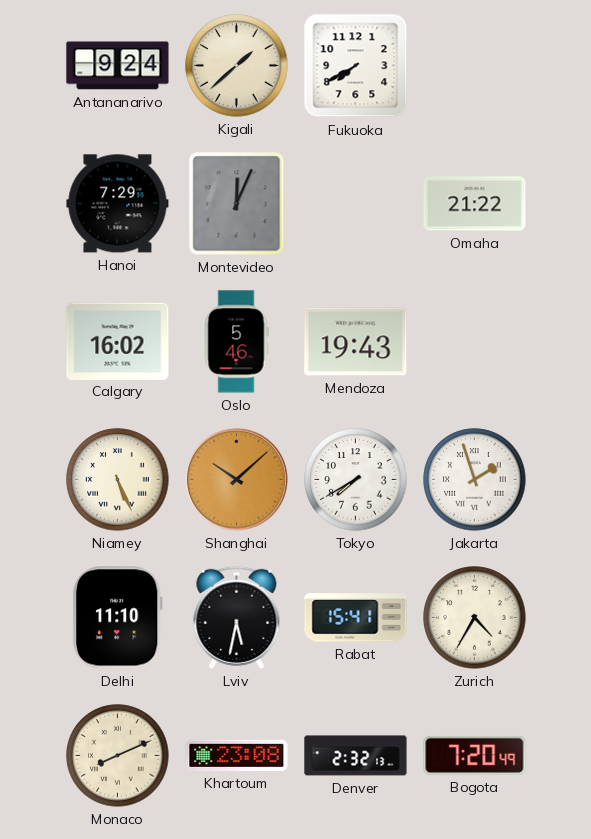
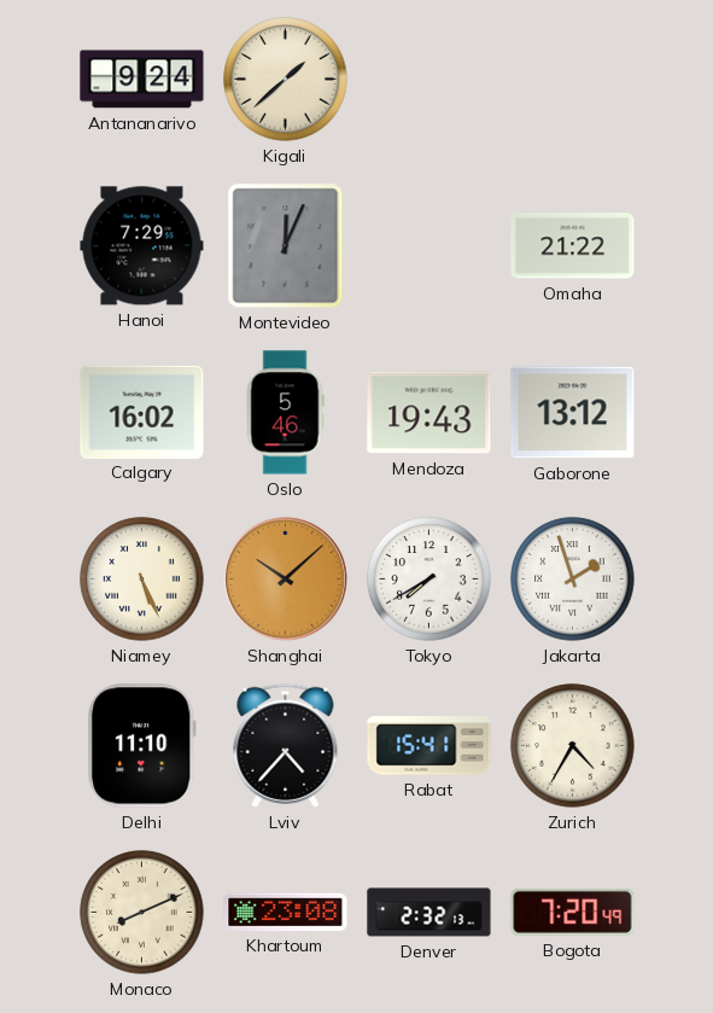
Fukuoka: 7:40 -> none
Gaborone: none -> 13:12
Lviv: 5:32 -> 4:37
